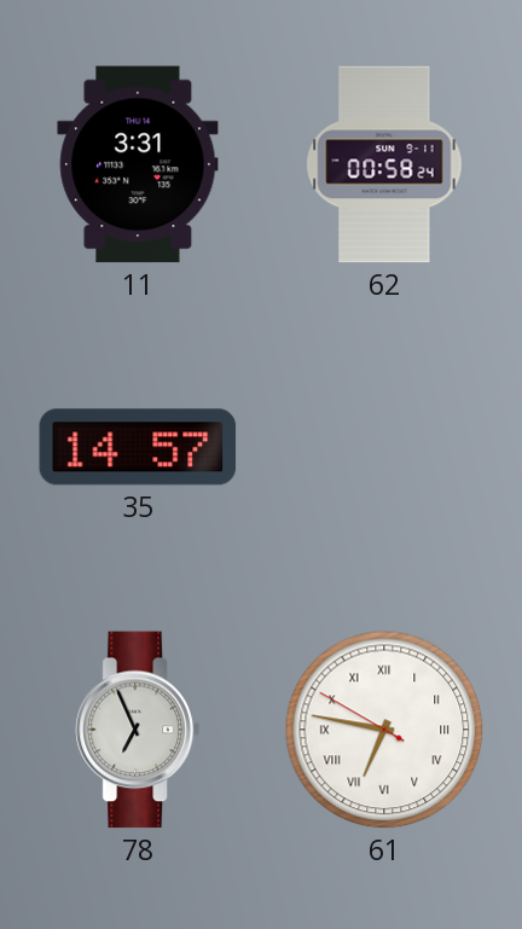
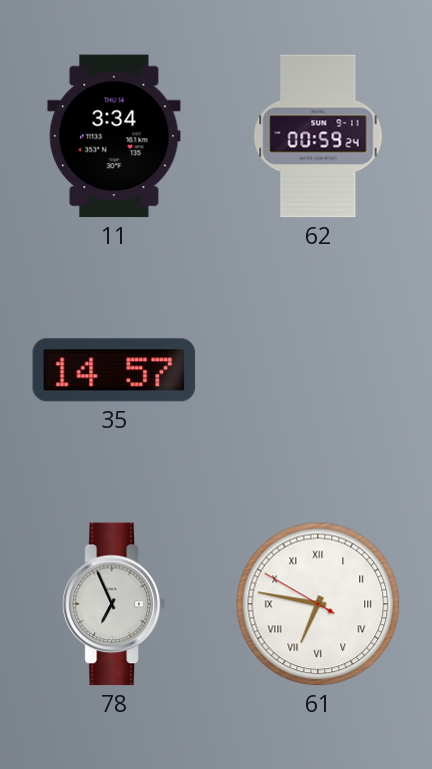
11: 3:31 -> 3:34
62: 00:58 -> 00:59
